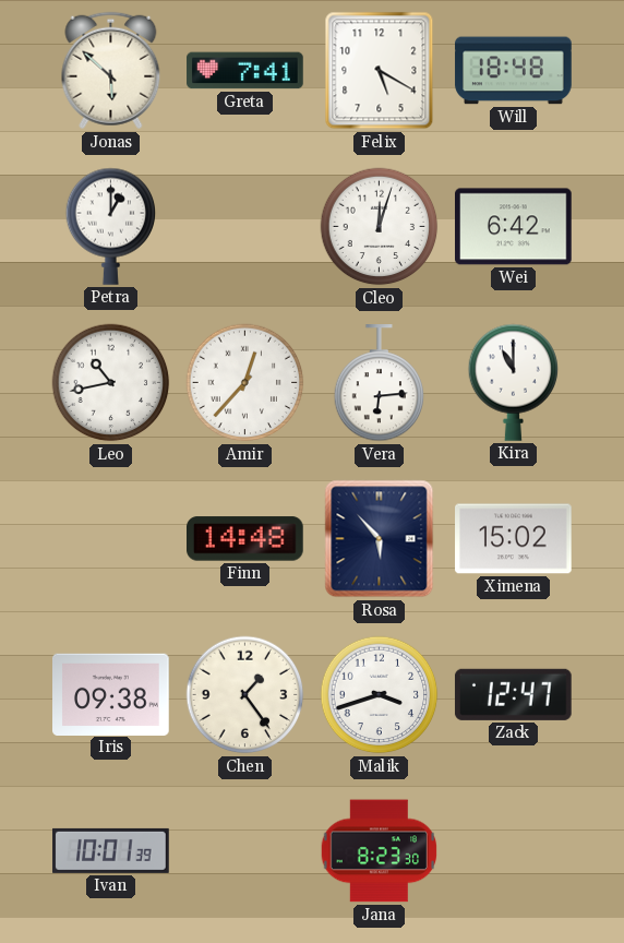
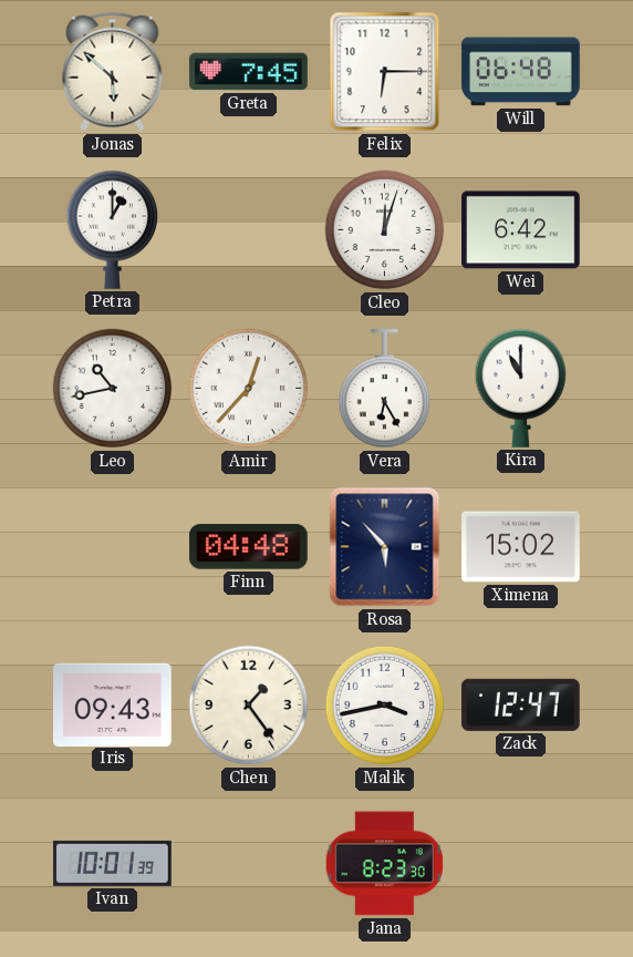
Greta: 7:41 -> 7:45
Felix: 5:20 -> 6:15
Will: 18:48 -> 06:48
Vera: 6:14 -> 6:25
Finn: 14:48 -> 04:48
Iris: 09:38 -> 09:43
Malik: 3:42 -> 3:43
